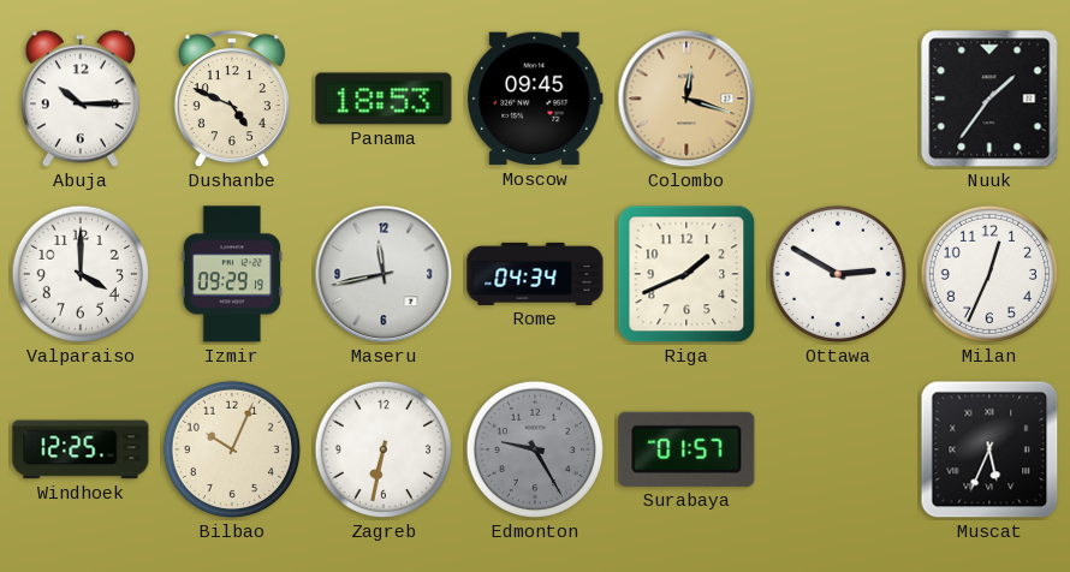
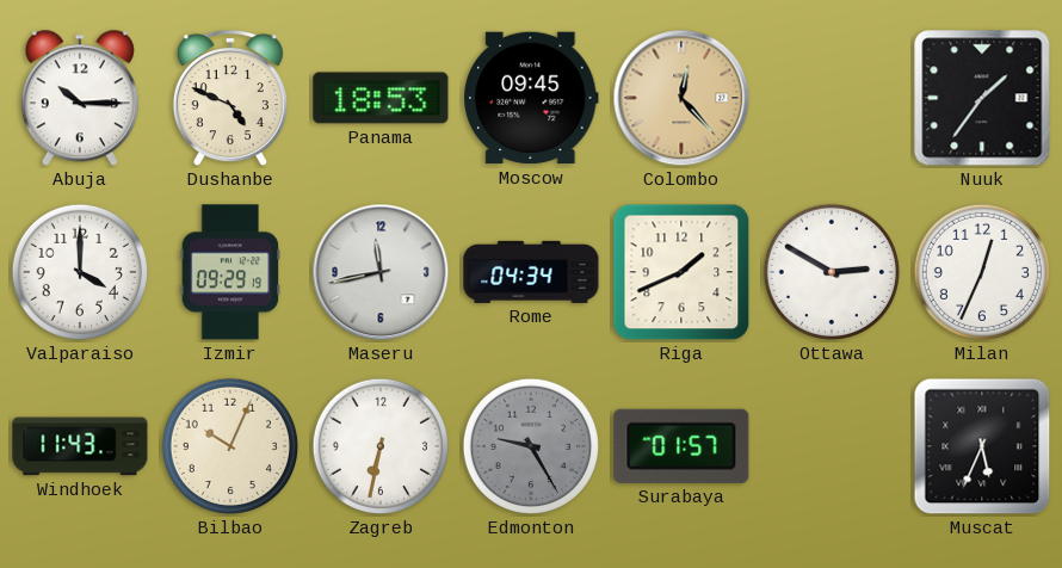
Colombo: 12:18 -> 12:23
Windhoek: 12:25 -> 11:43
